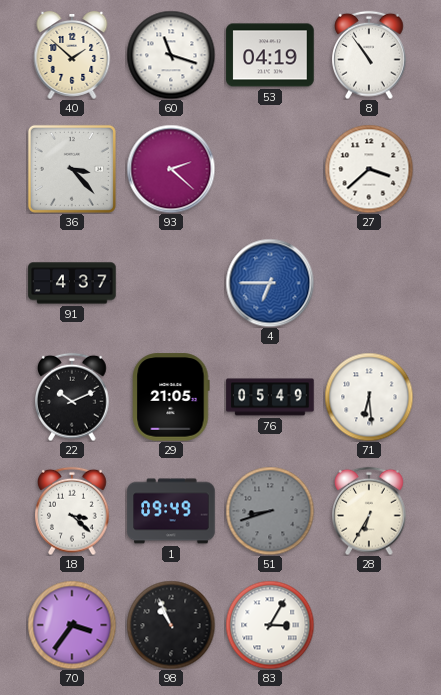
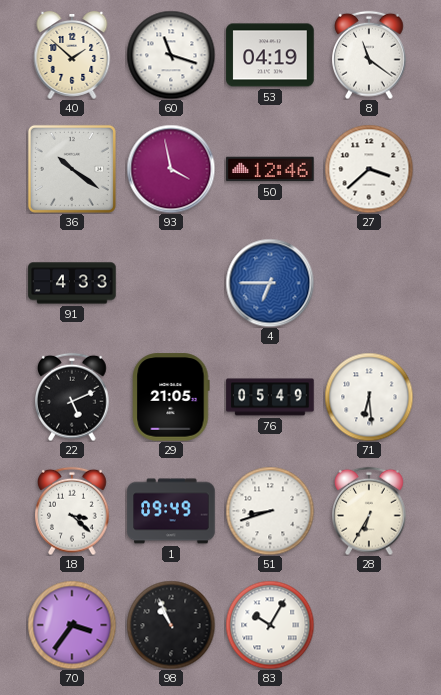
8: 10:54 -> 11:21
36: 3:23 -> 10:21
93: 2:22 -> 3:58
50: none -> 12:46
91: 4:37 -> 4:33
22: 10:11 -> 5:11
51 dial: grey -> white
83: 3:05 -> 10:05
